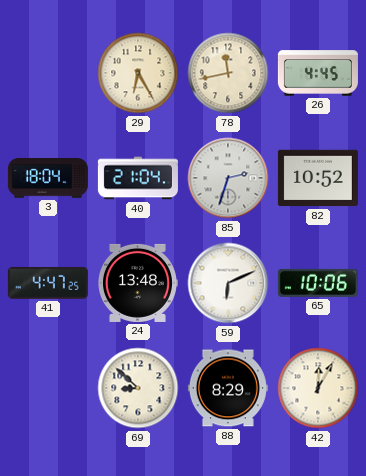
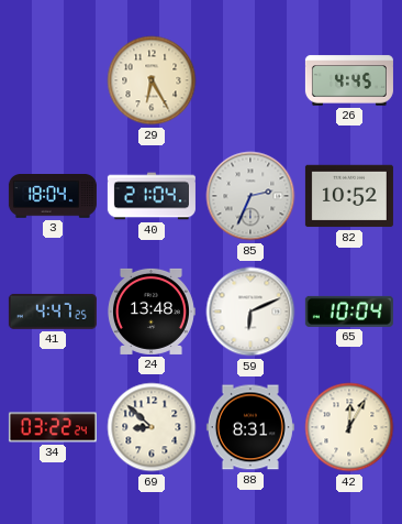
78: 11:43 -> none
85: 2:33 -> 2:34
65: 10:06 -> 10:04
34: none -> 03:22
88: 8:29 -> 8:31
